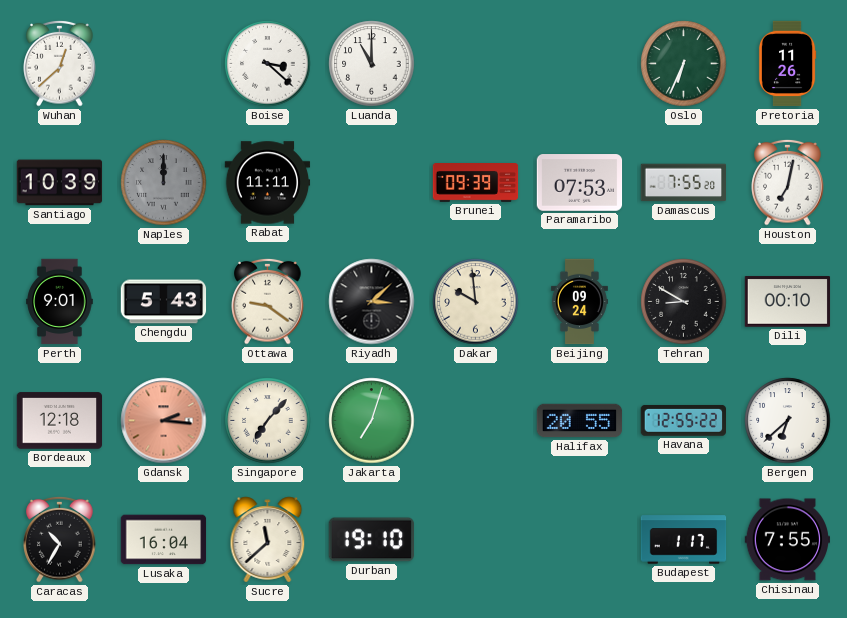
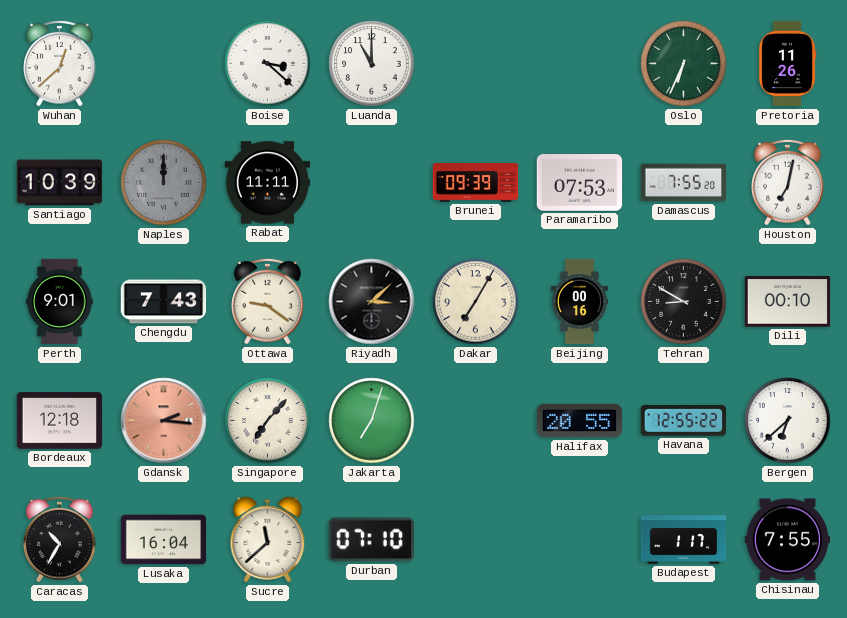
Chengdu: 5:43 -> 7:43
Dakar: 9:59 -> 7:05
Beijing: 09:24 -> 00:16
Durban: 19:10 -> 07:10
